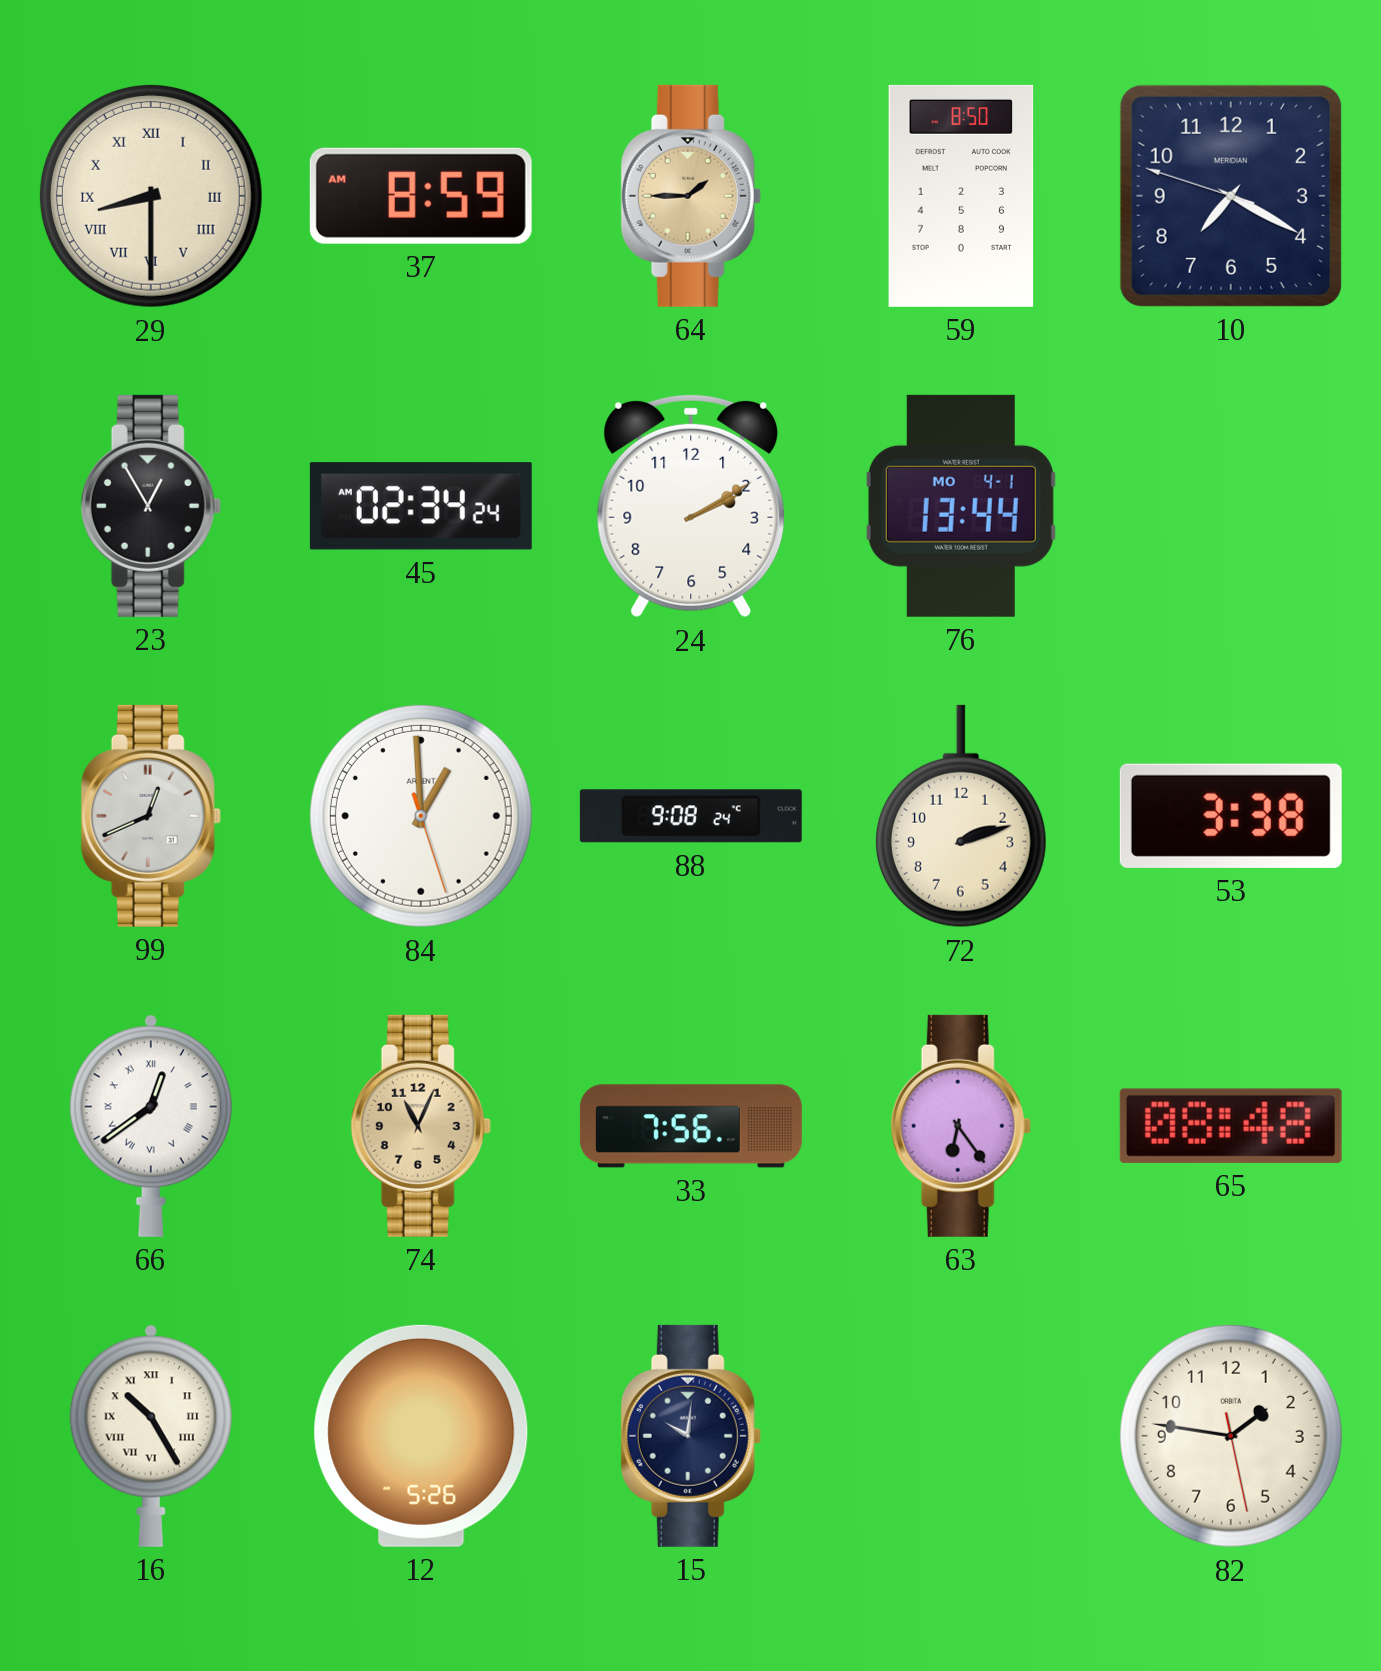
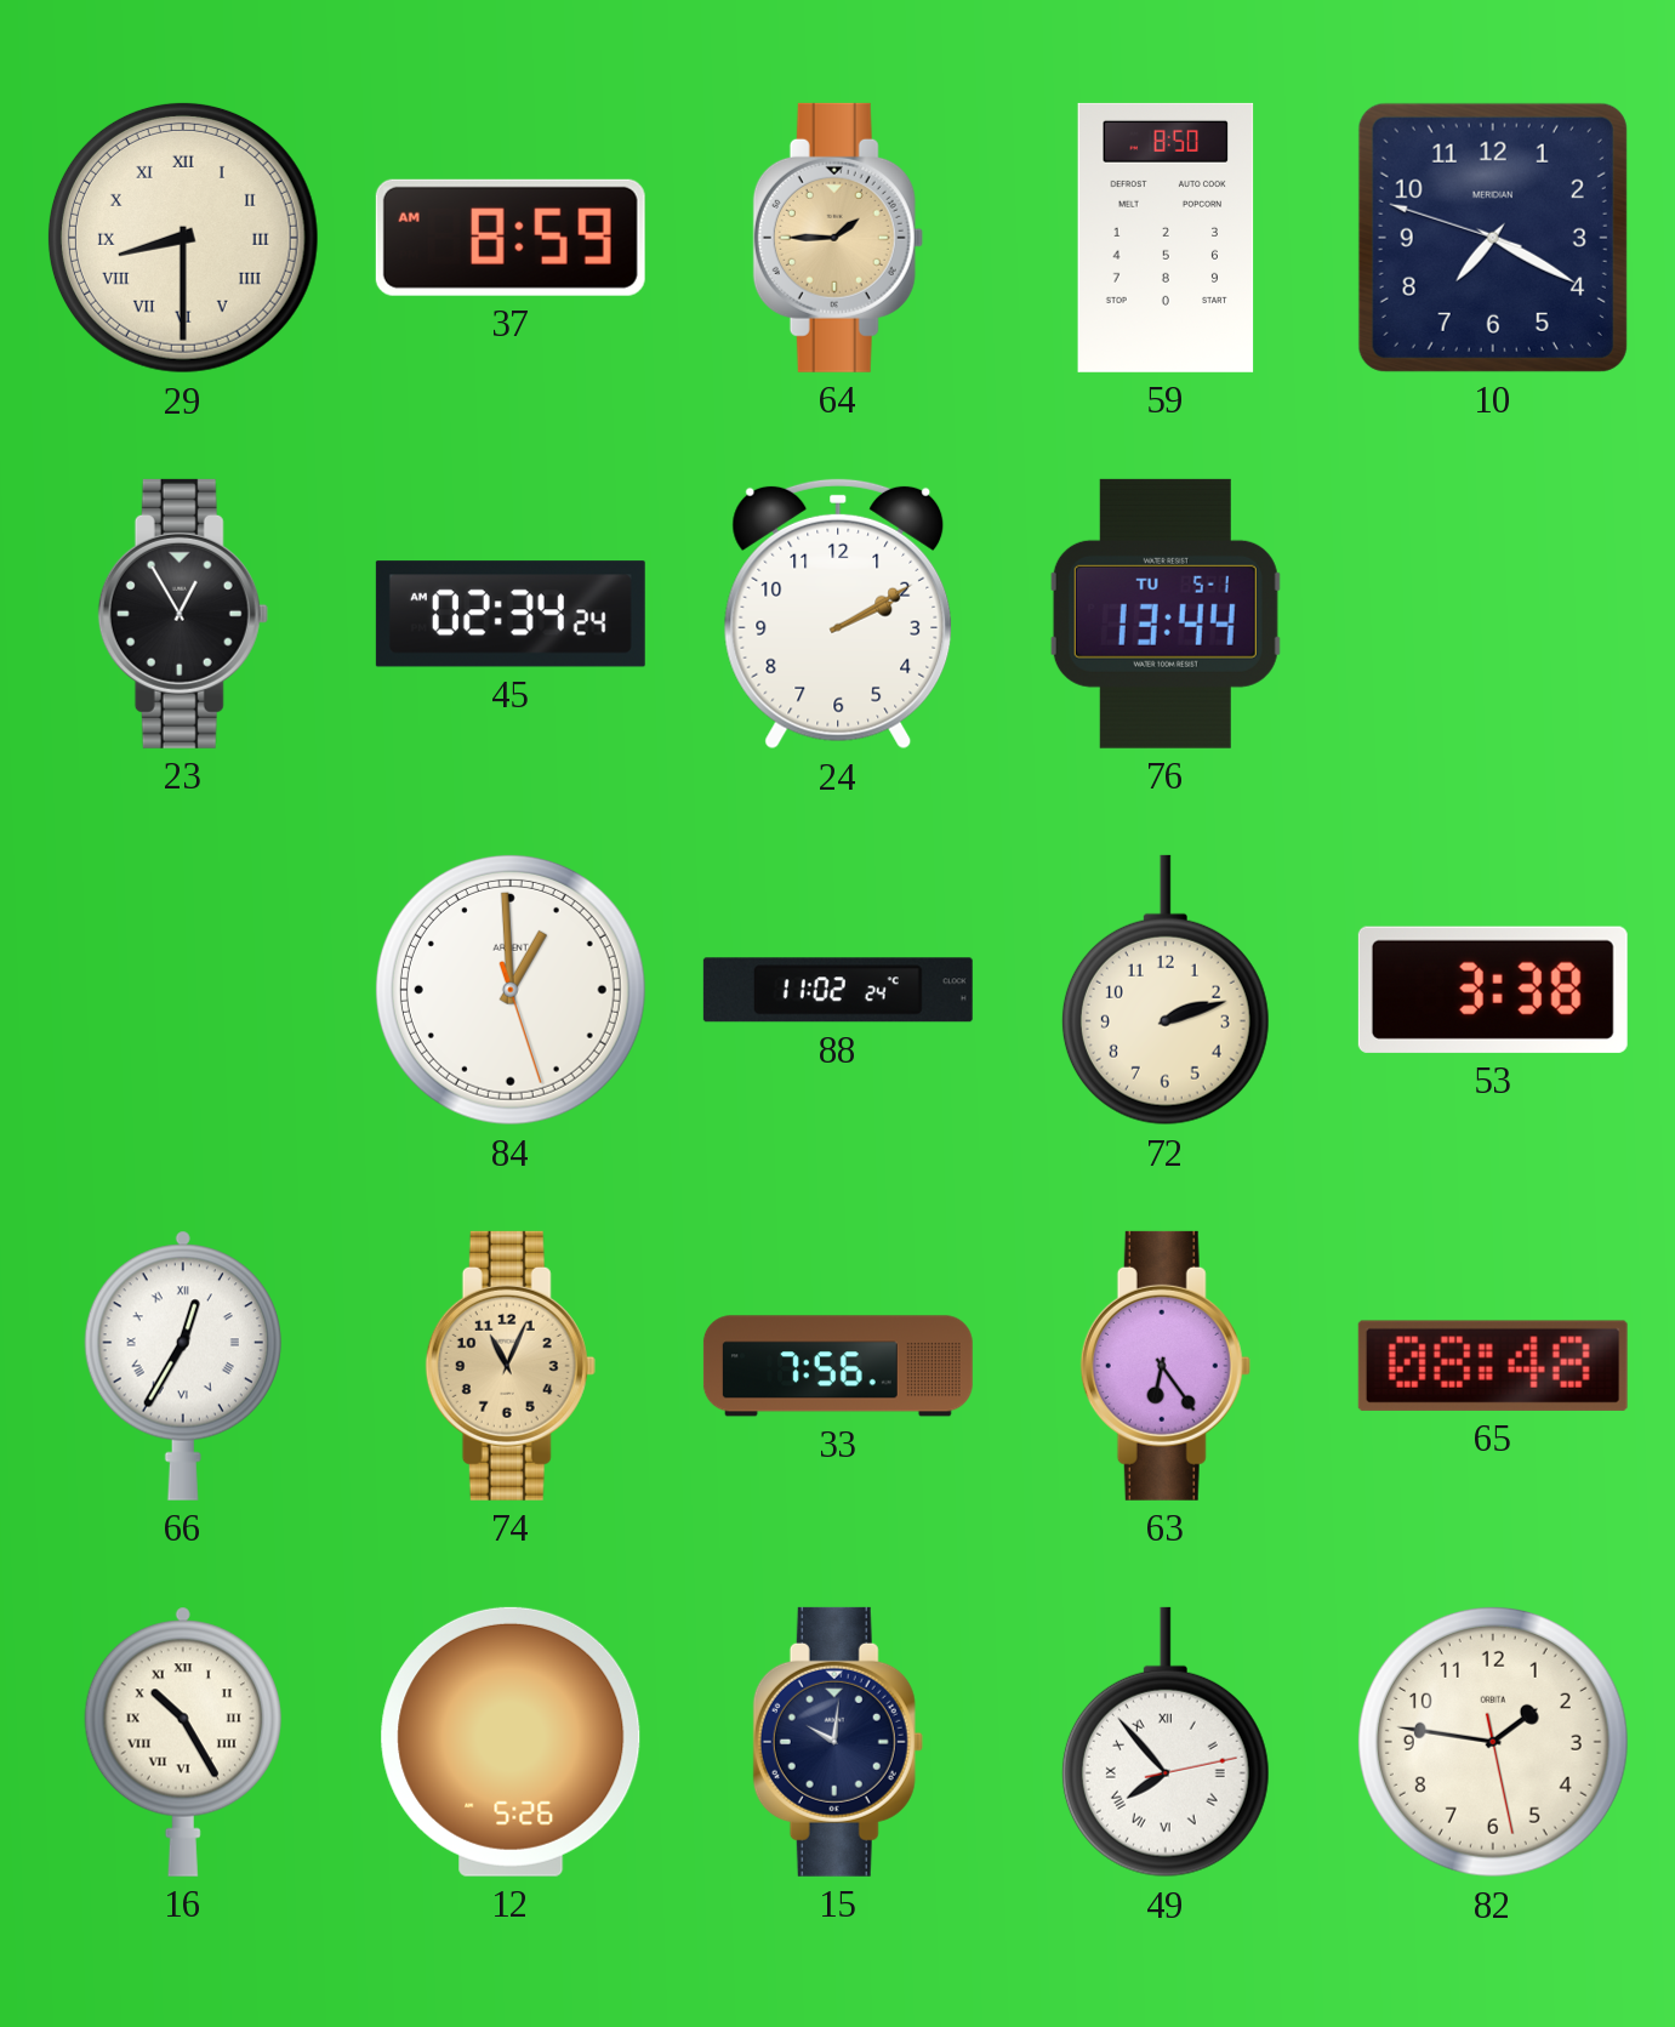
76 date: MO 4-1 -> TU 5-1
99: 12:41 -> none
88: 9:08 -> 11:02
66: 12:39 -> 12:35
49: none -> 7:53
